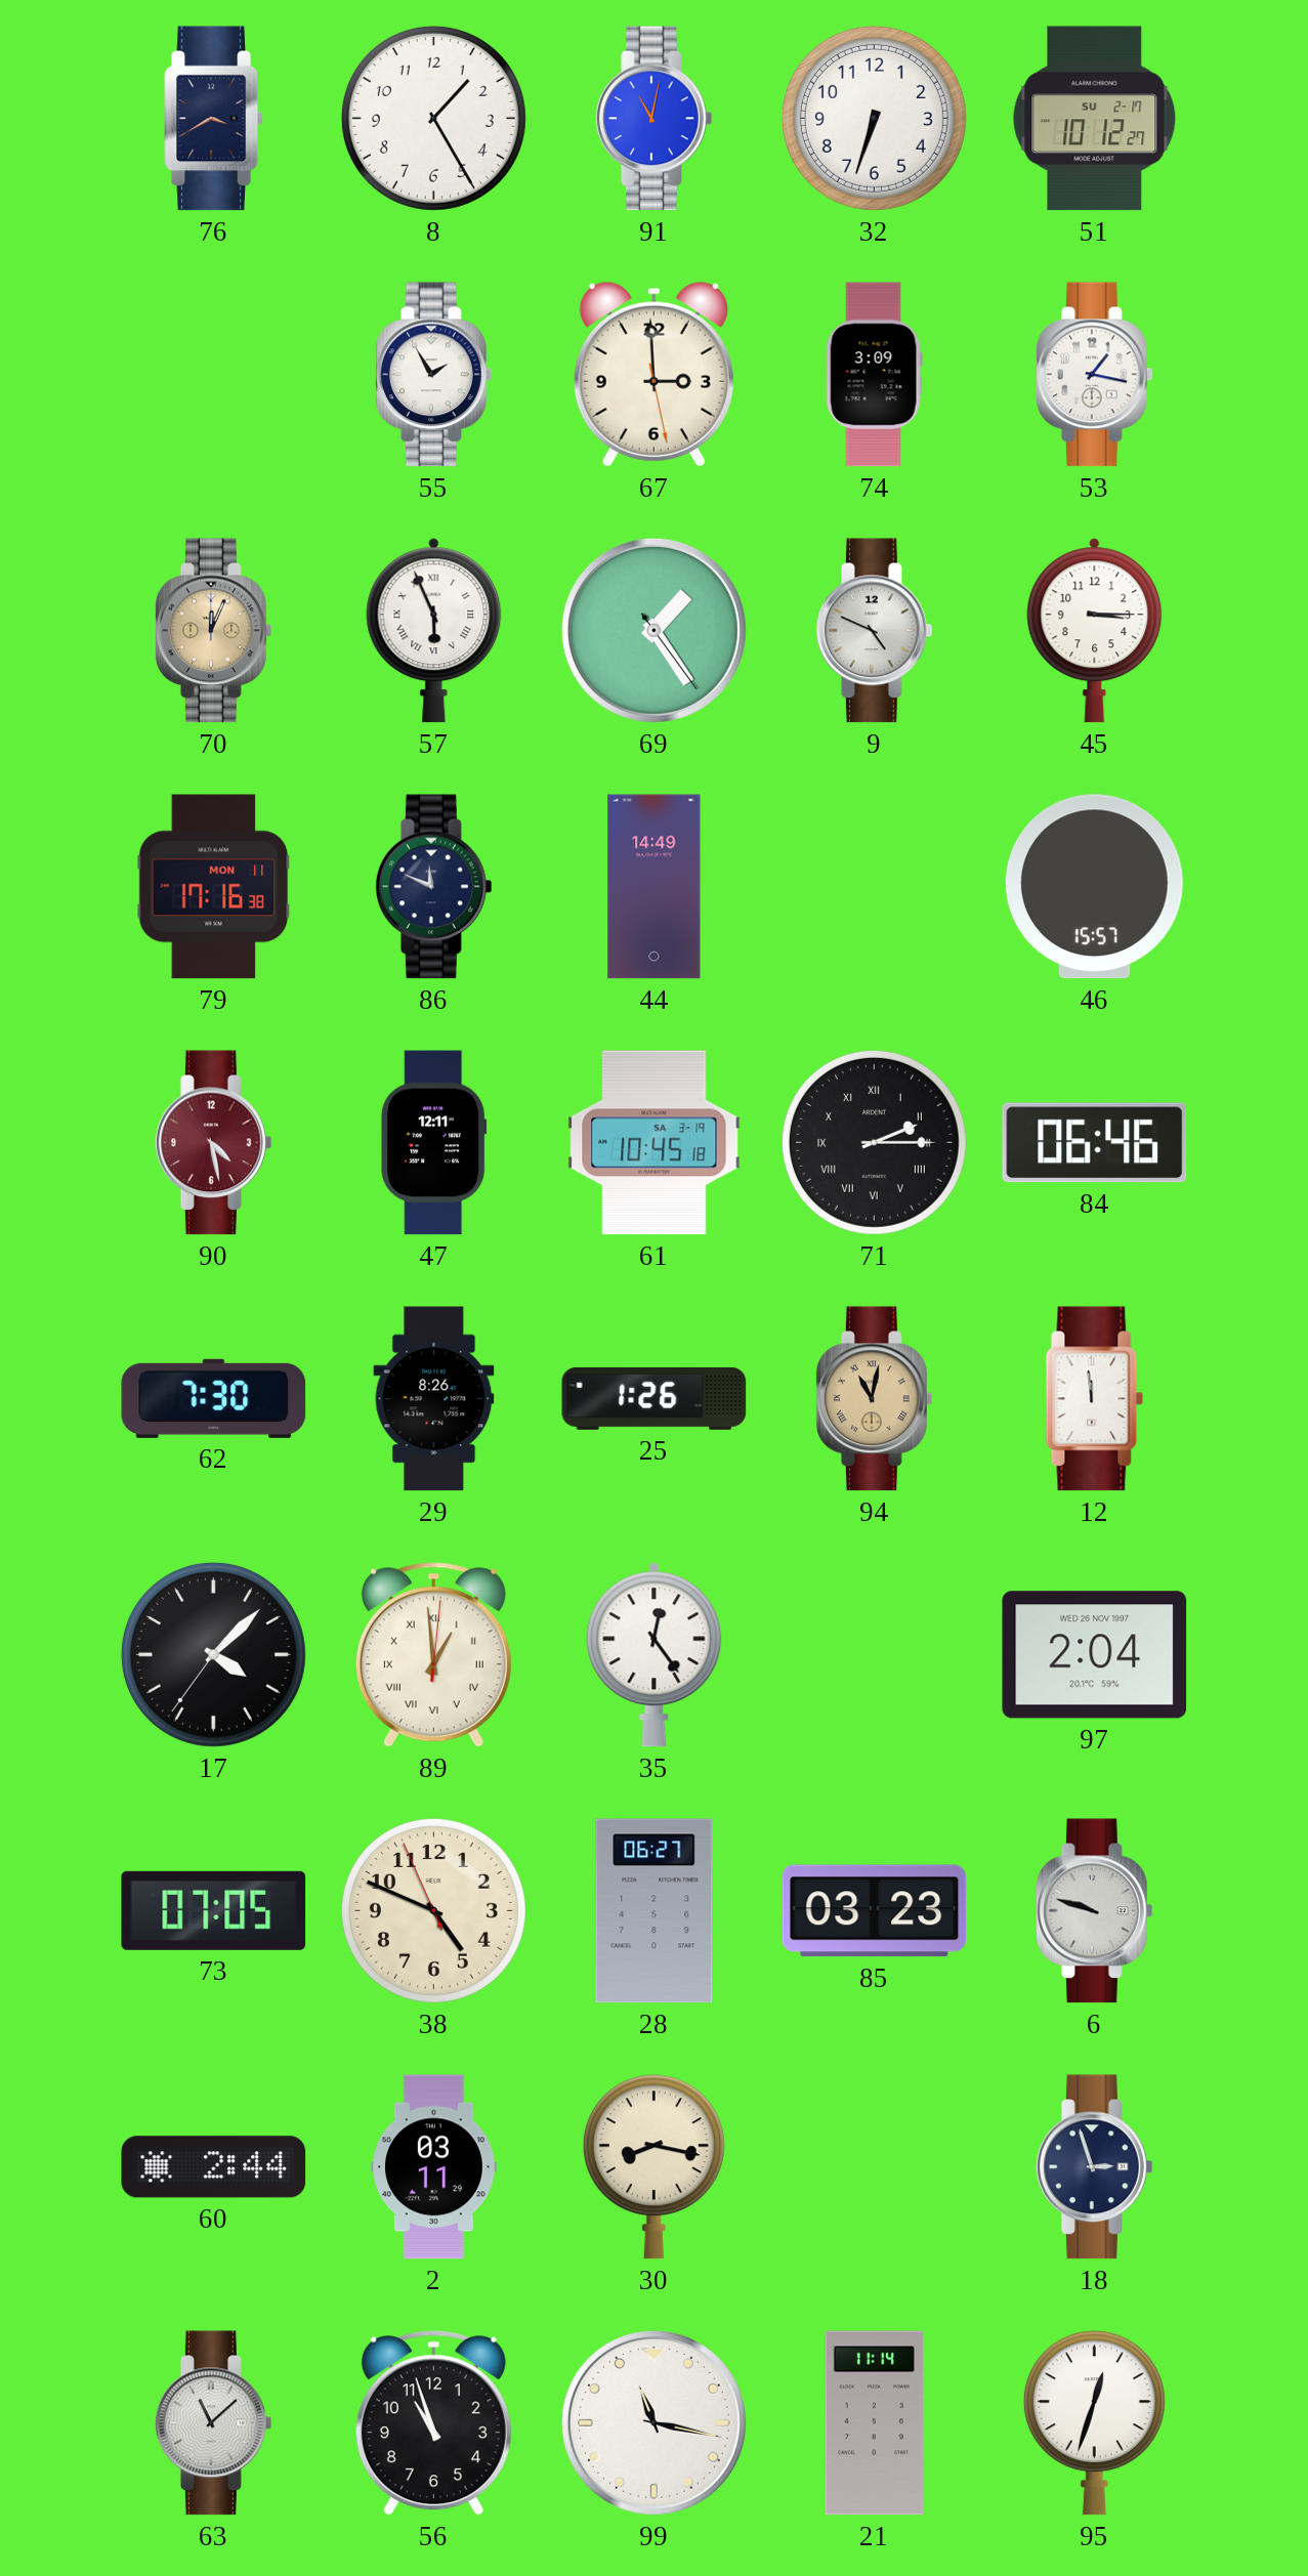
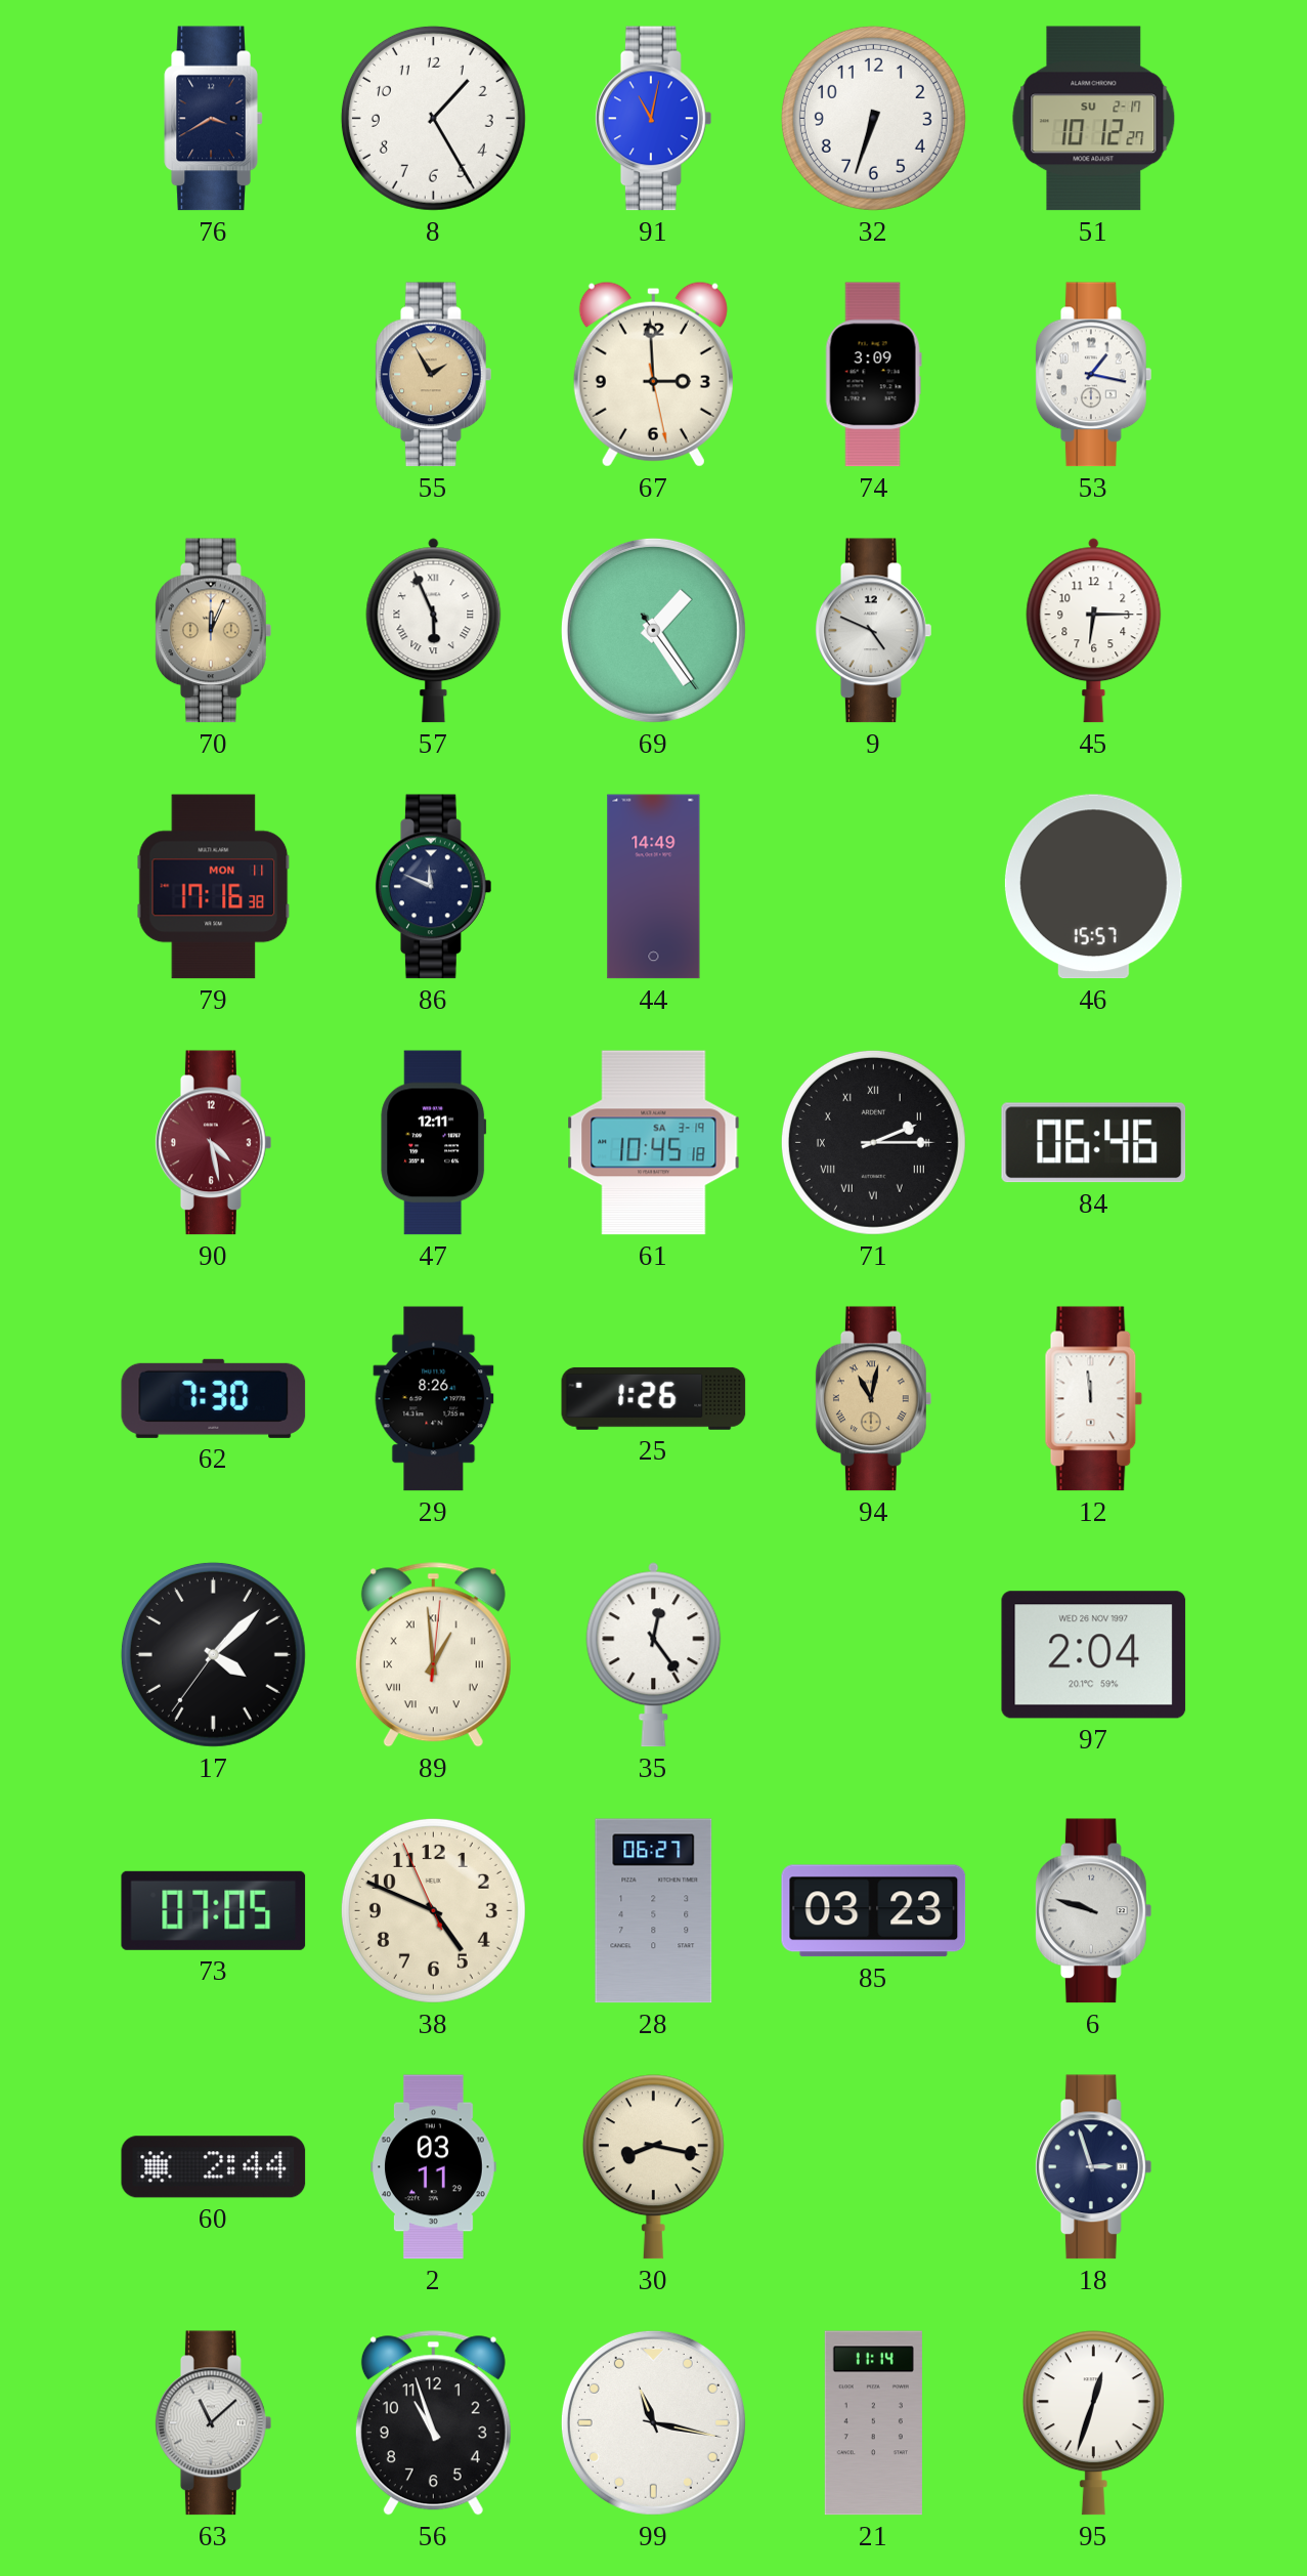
55 dial: white -> champagne
45: 3:15 -> 6:15
